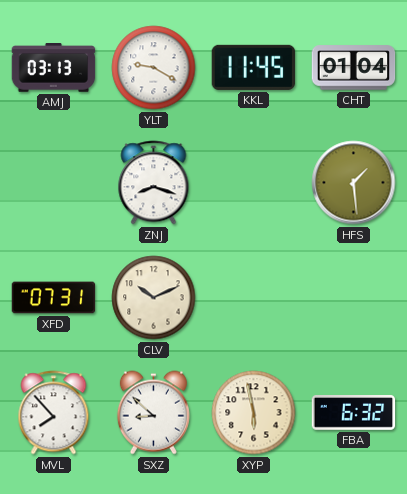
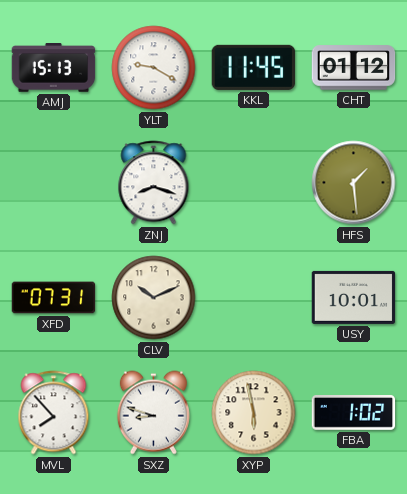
AMJ: 03:13 -> 15:13
CHT: 01:04 -> 01:12
USY: none -> 10:01
SXZ: 8:52 -> 8:48
FBA: 6:32 -> 1:02
